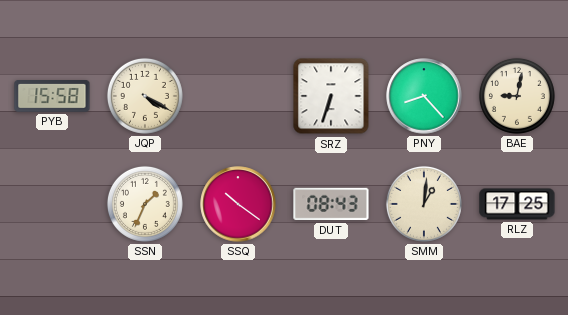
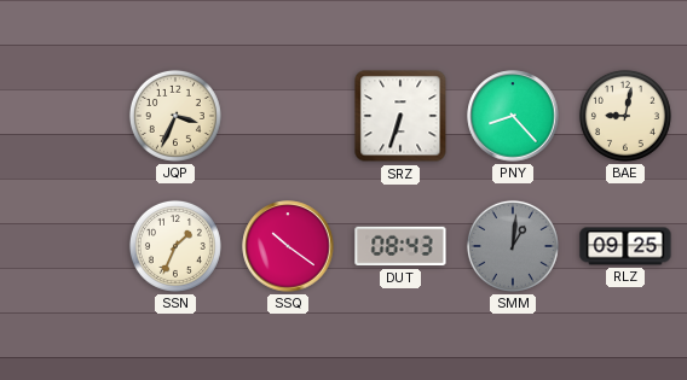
PYB: 15:58 -> none
JQP: 4:20 -> 3:34
SMM dial: cream -> grey
RLZ: 17:25 -> 09:25
